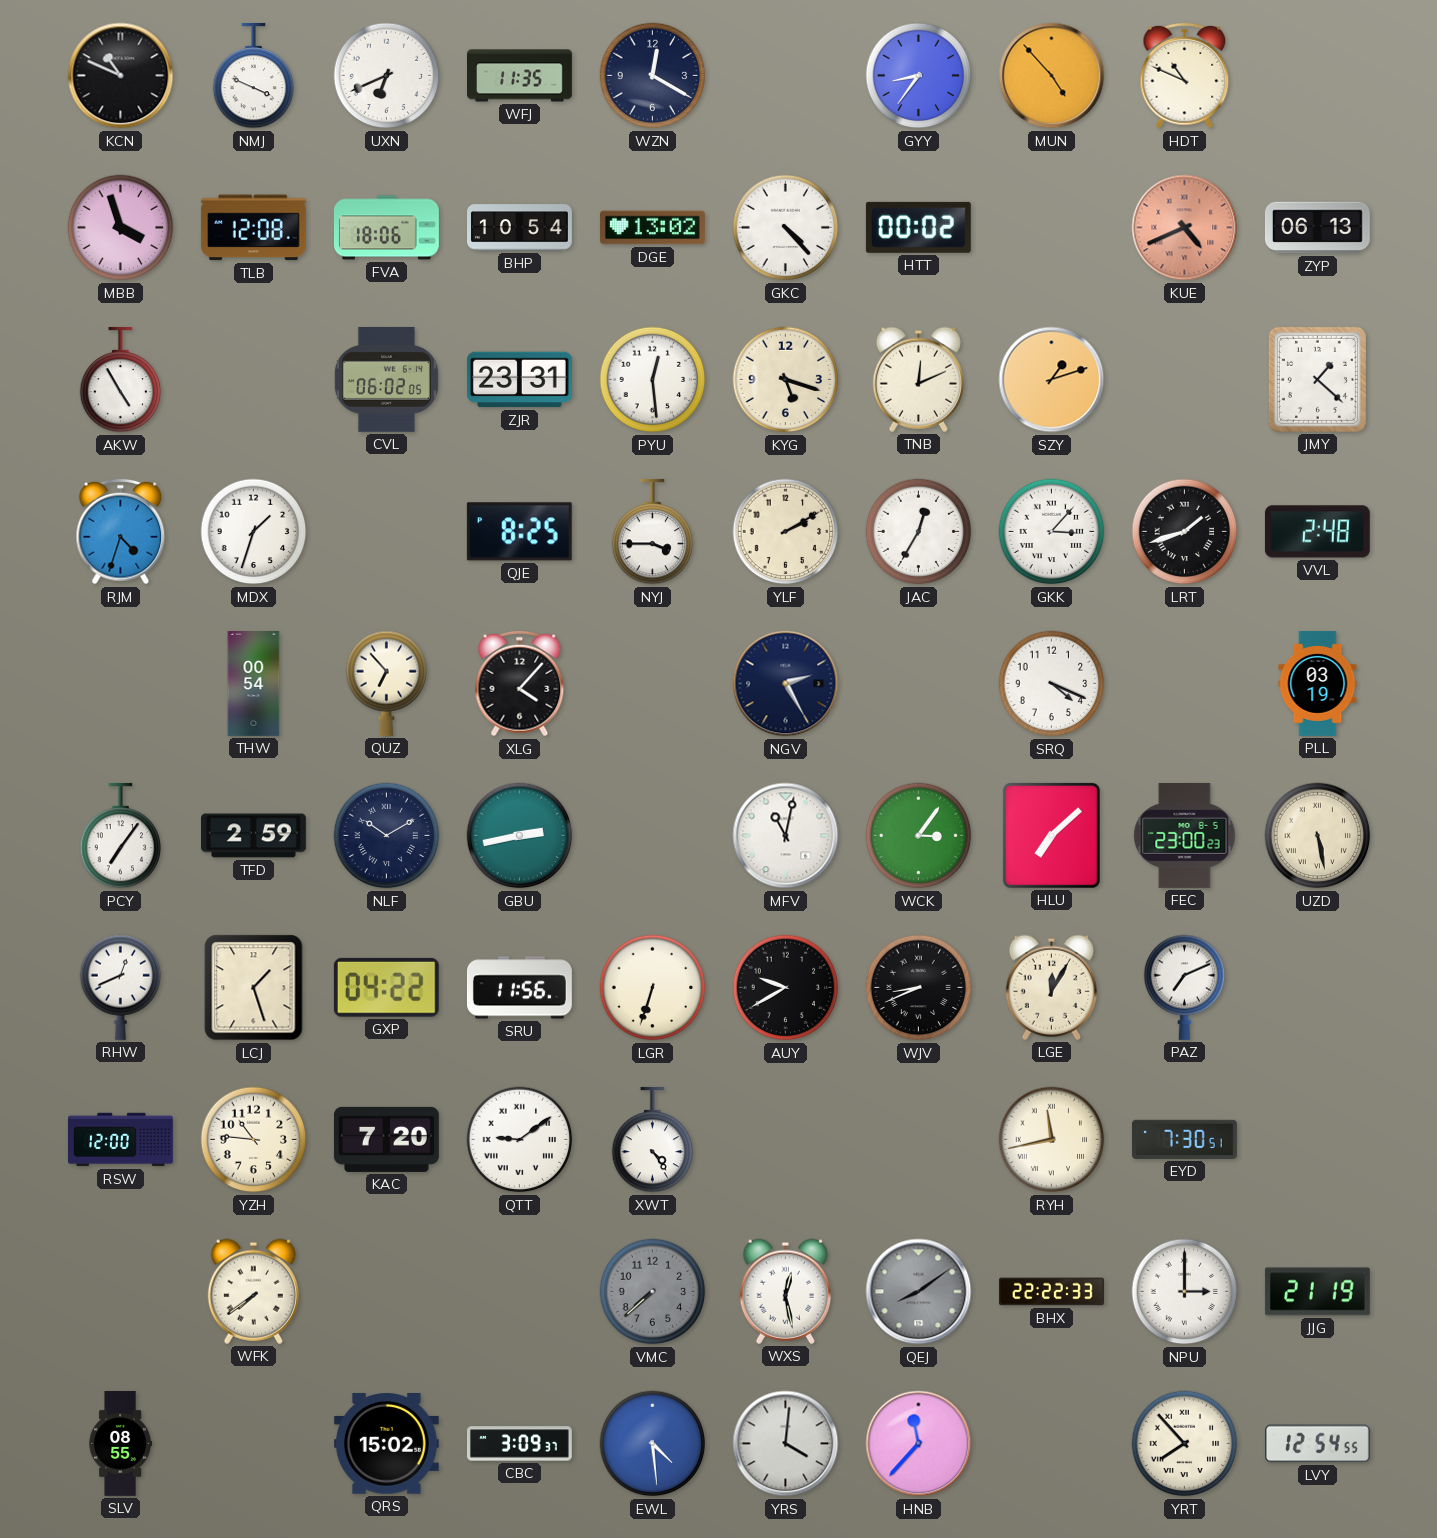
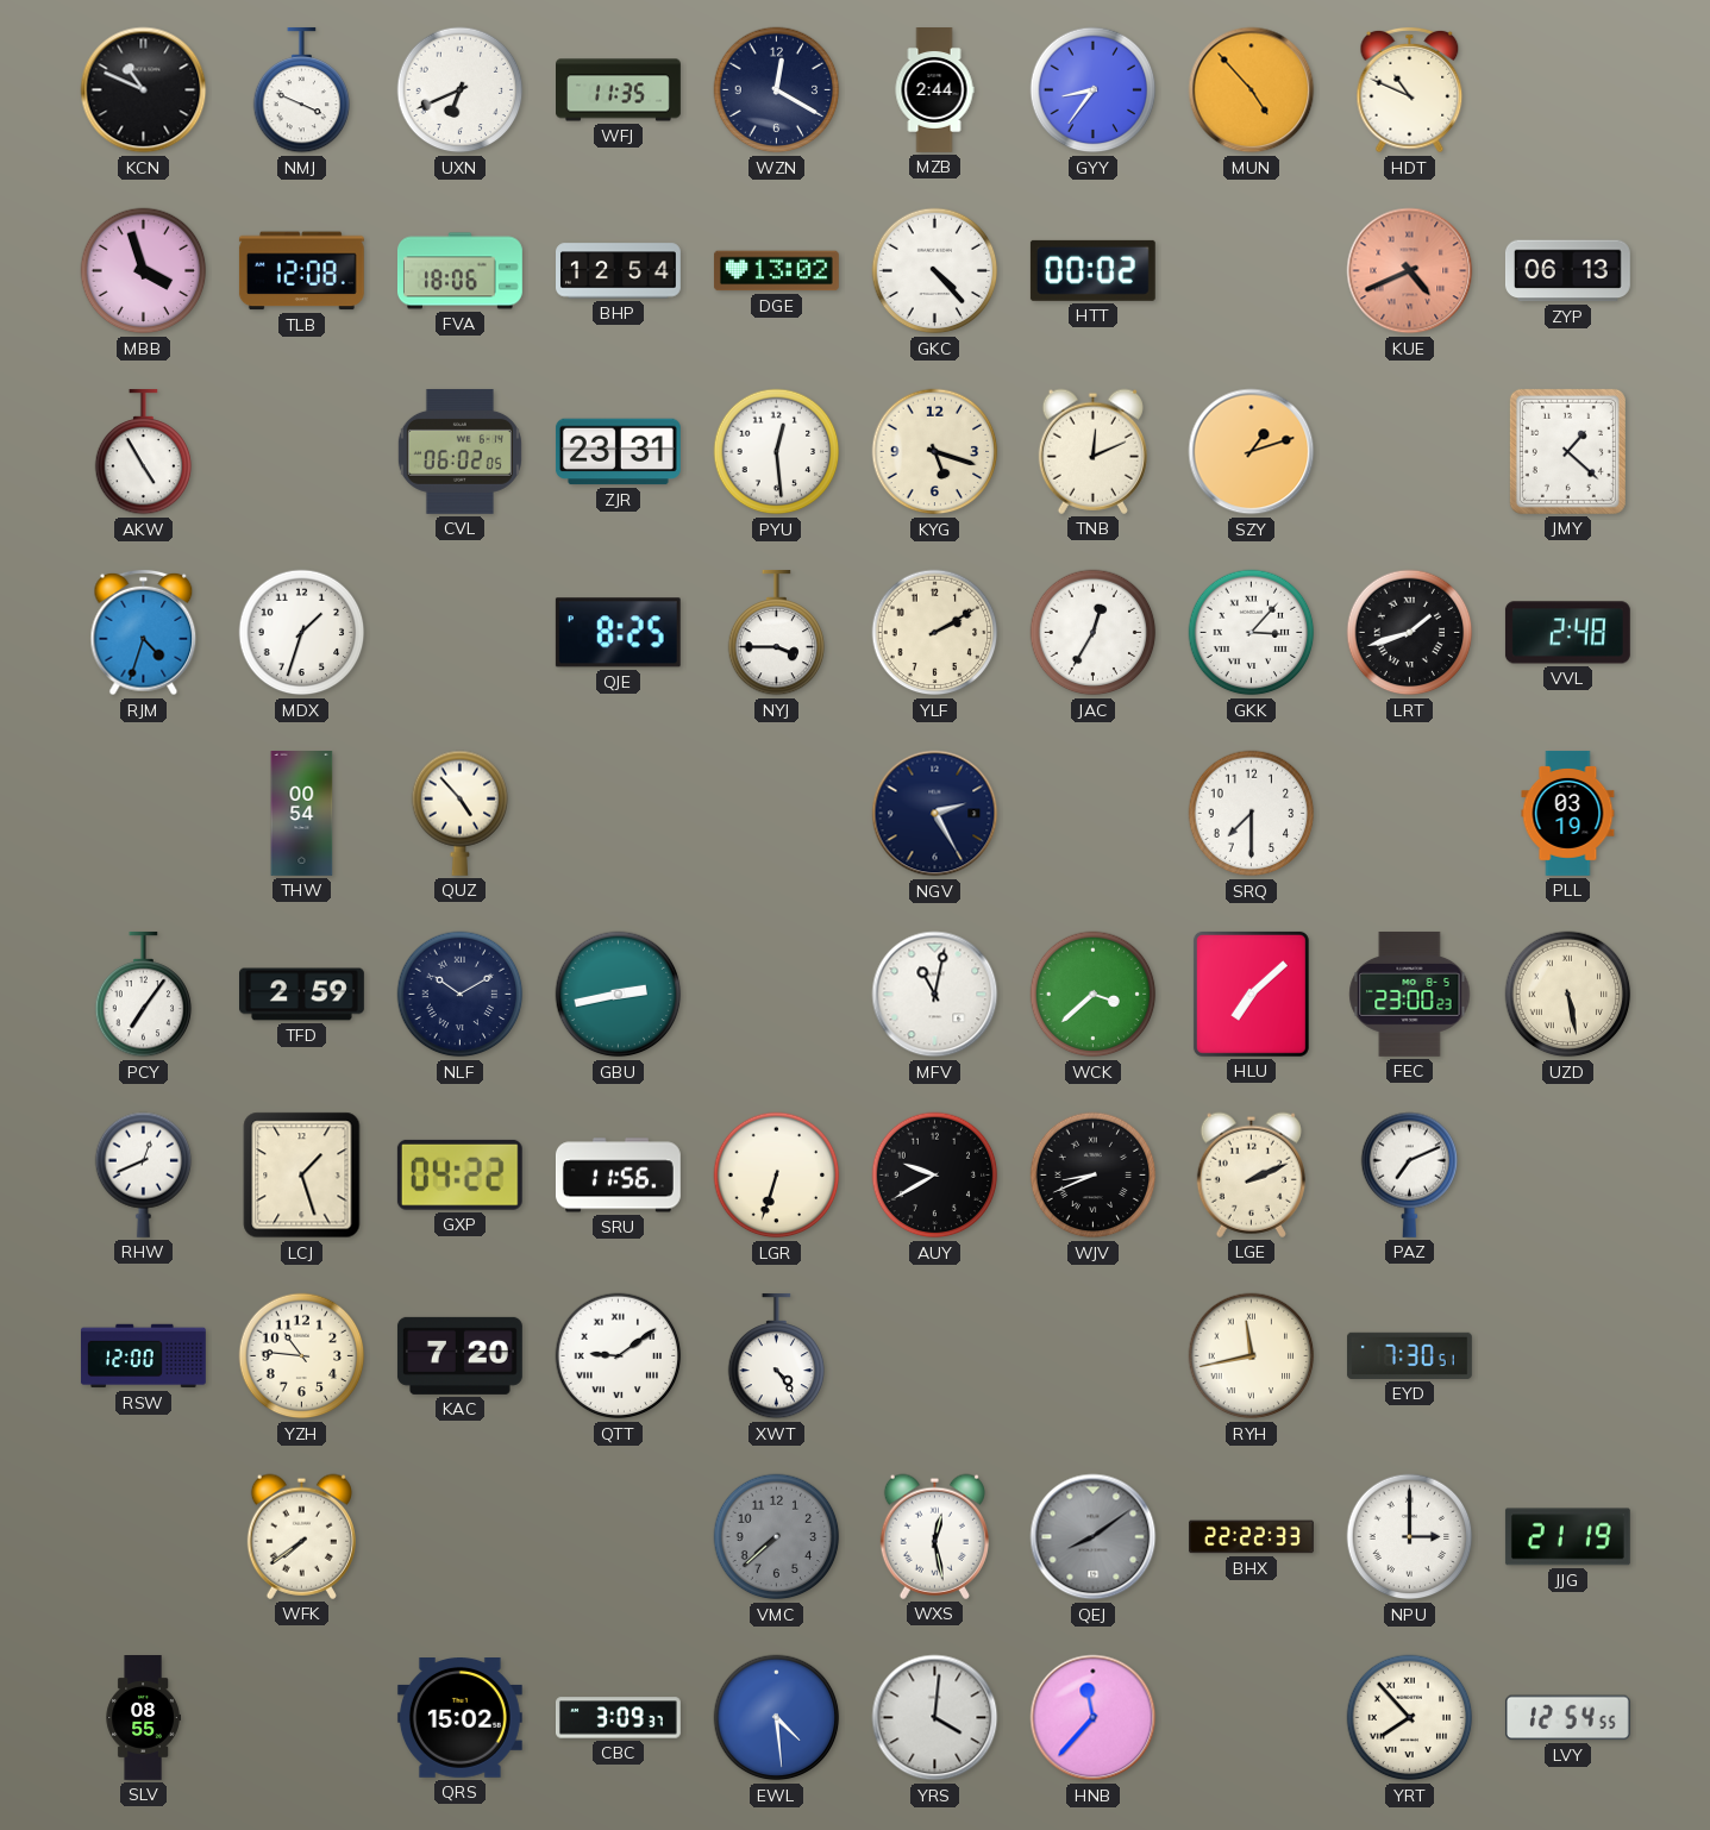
MZB: none -> 2:44
BHP: 10:54 -> 12:54
QUZ: 6:53 -> 4:53
XLG: 4:07 -> none
SRQ: 4:19 -> 7:30
WCK: 3:06 -> 3:38
LGE: 12:05 -> 2:11
